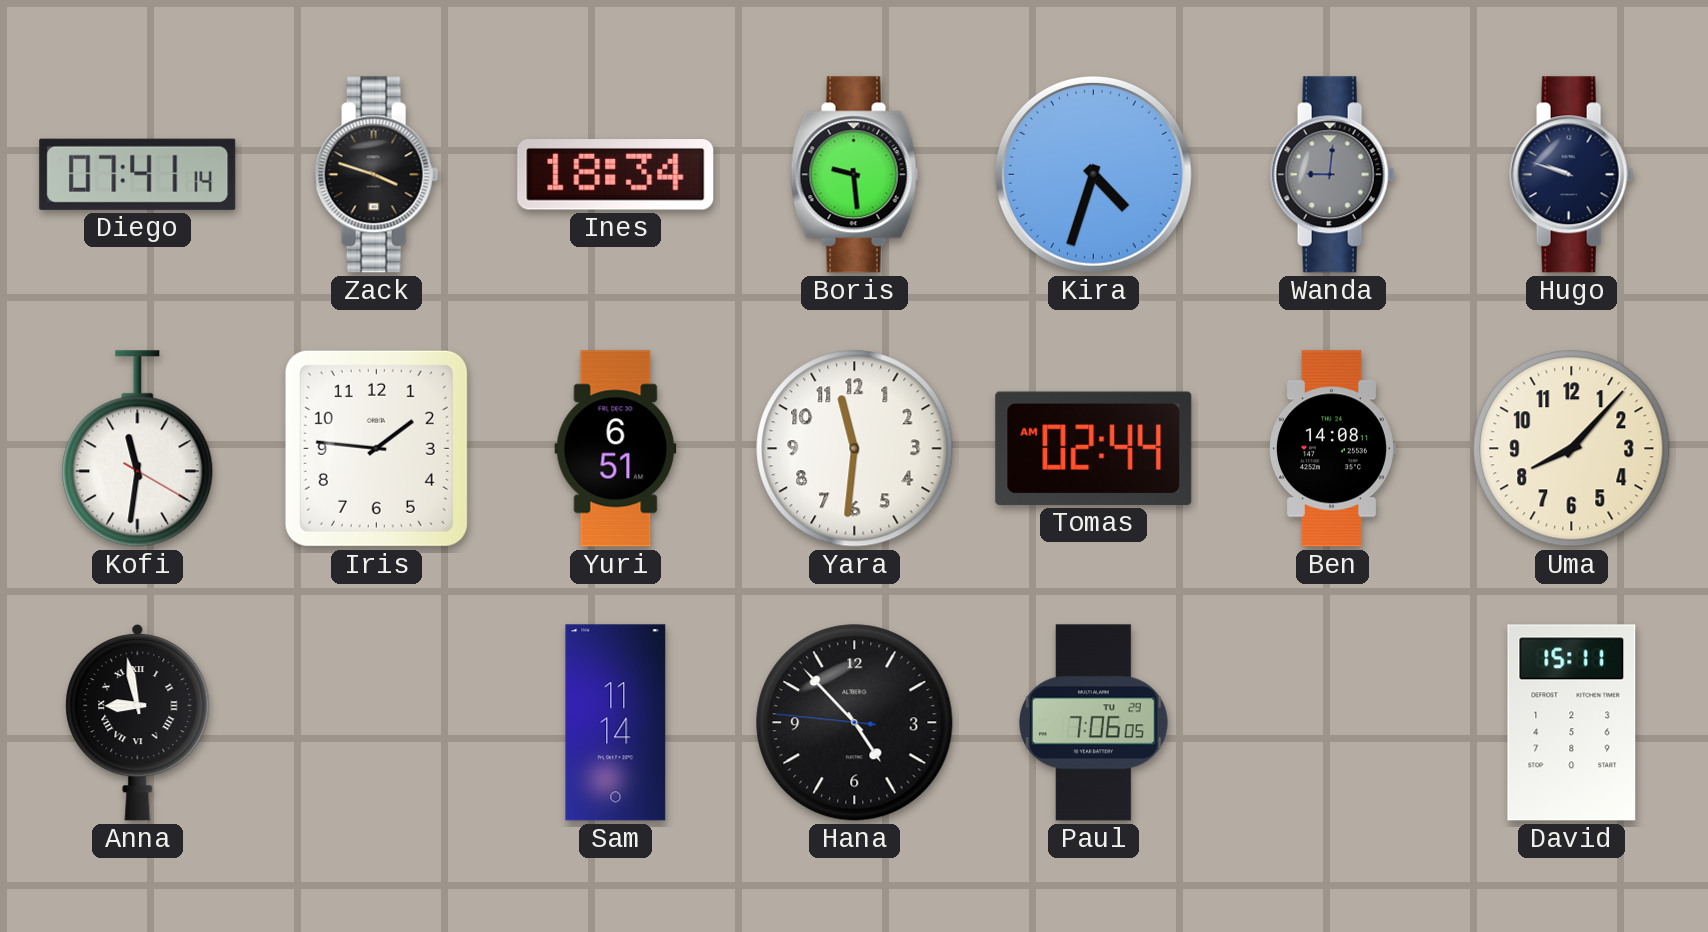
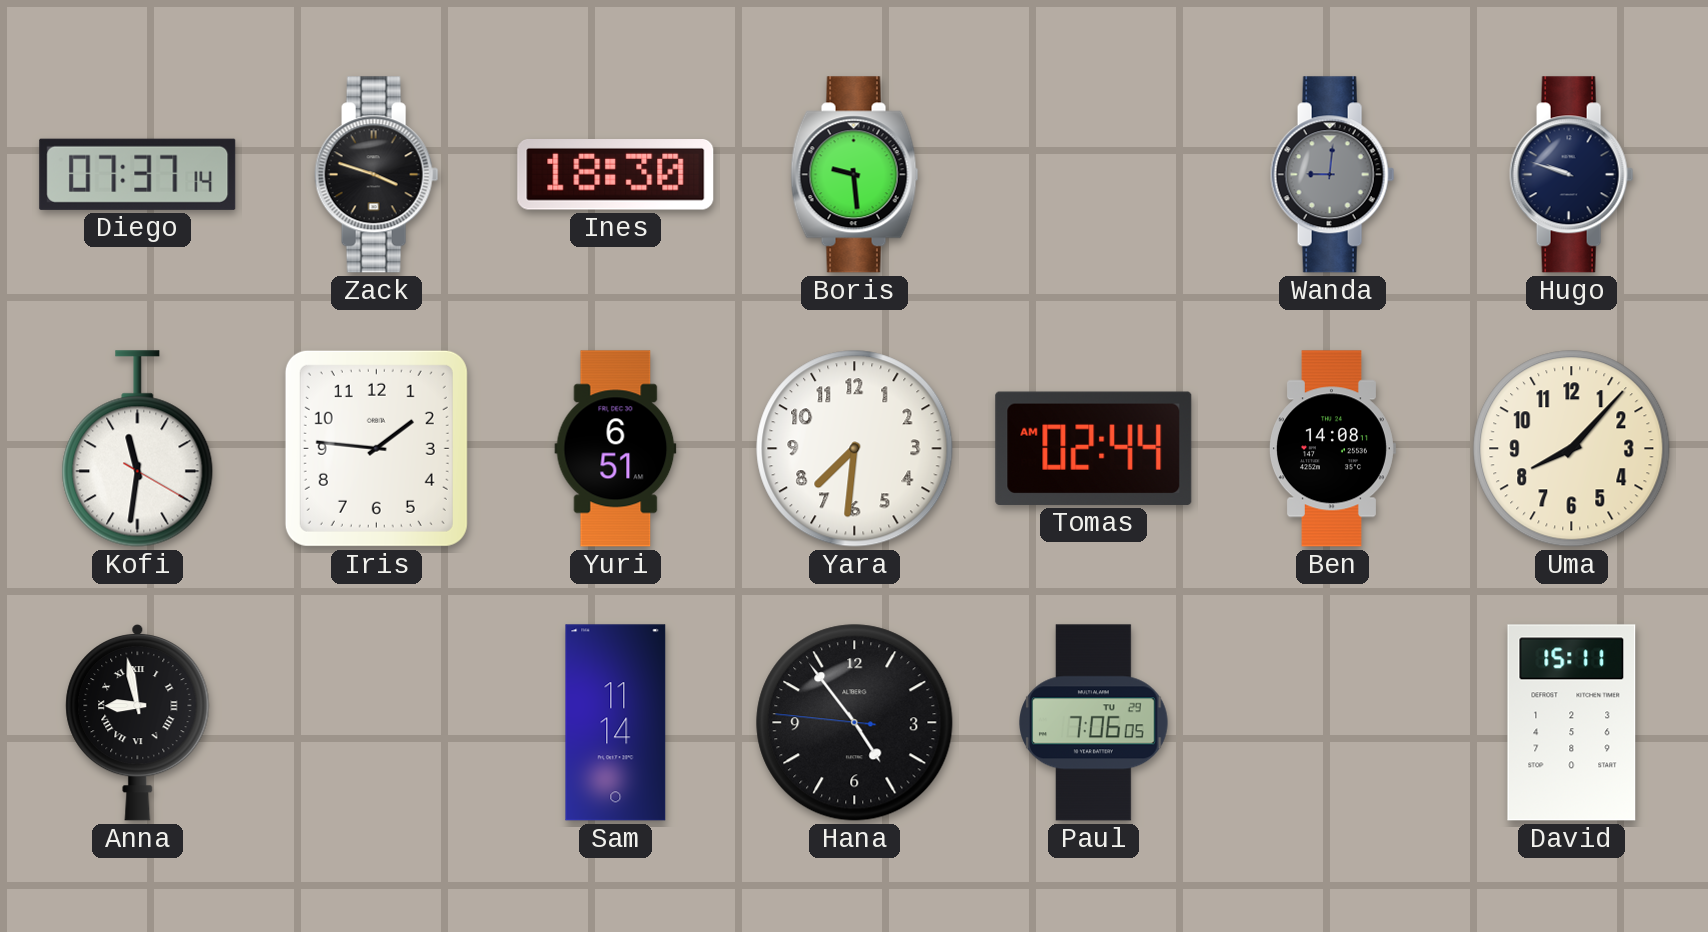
Diego: 07:41 -> 07:37
Ines: 18:34 -> 18:30
Kira: 4:33 -> none
Yara: 11:31 -> 7:31
Hana: 4:52 -> 4:53
